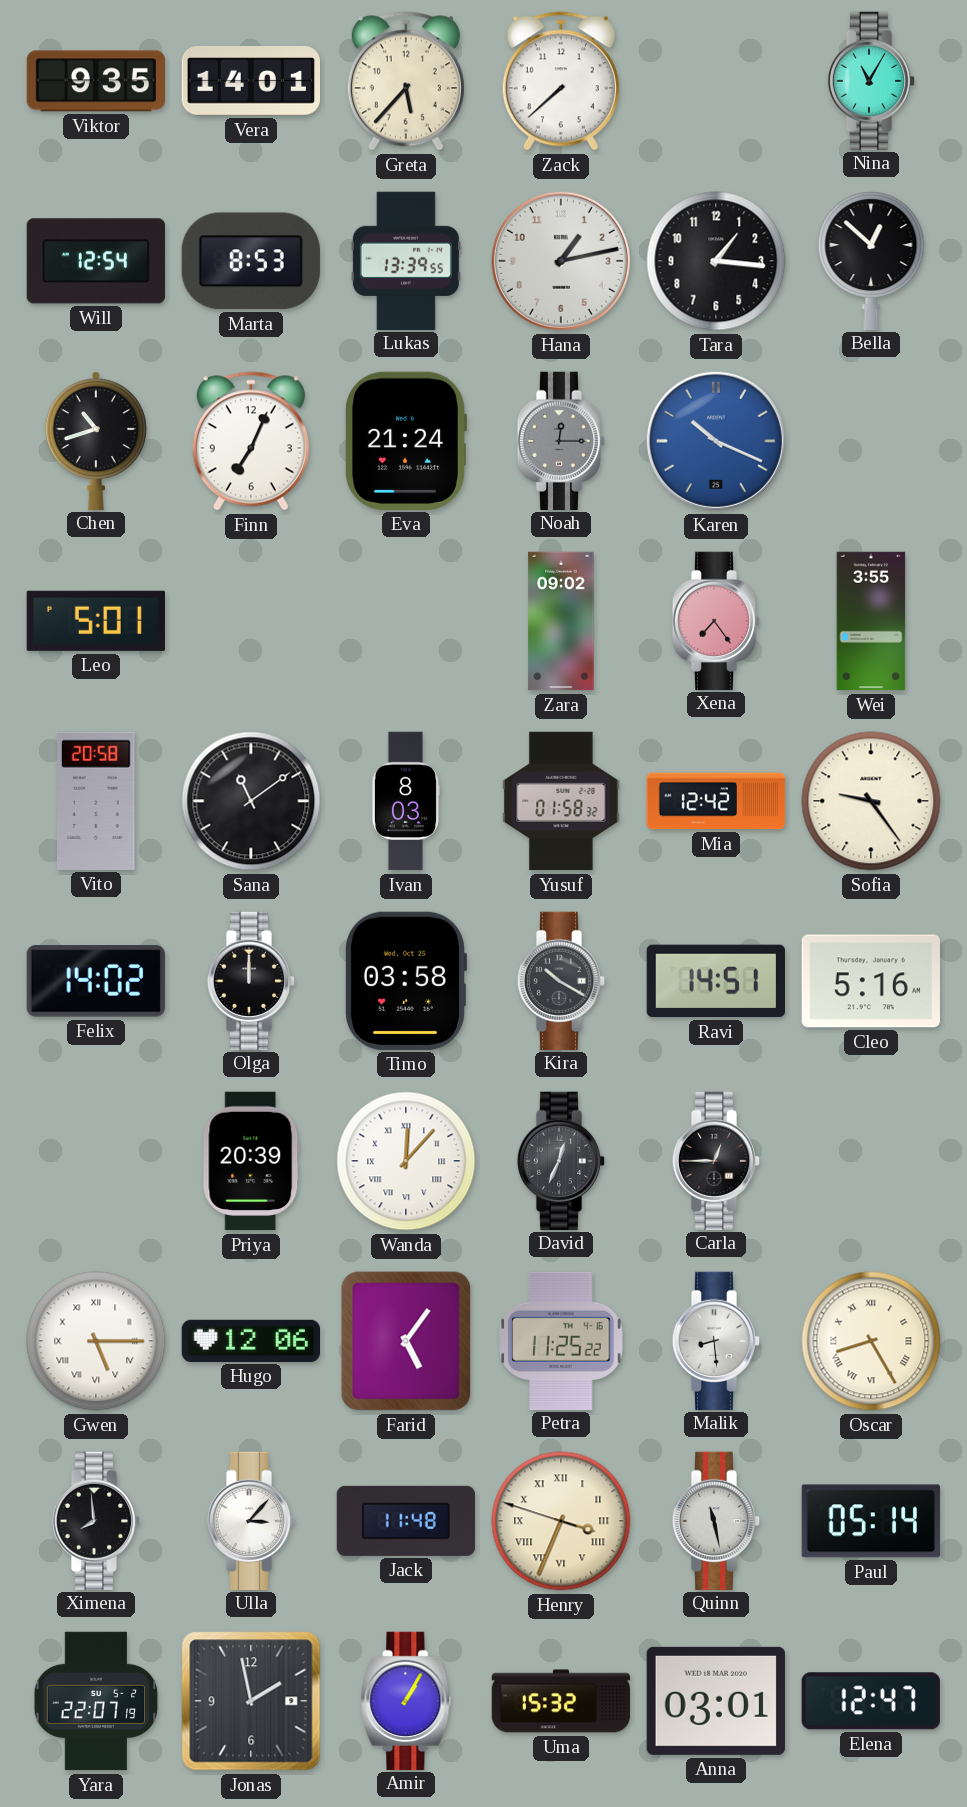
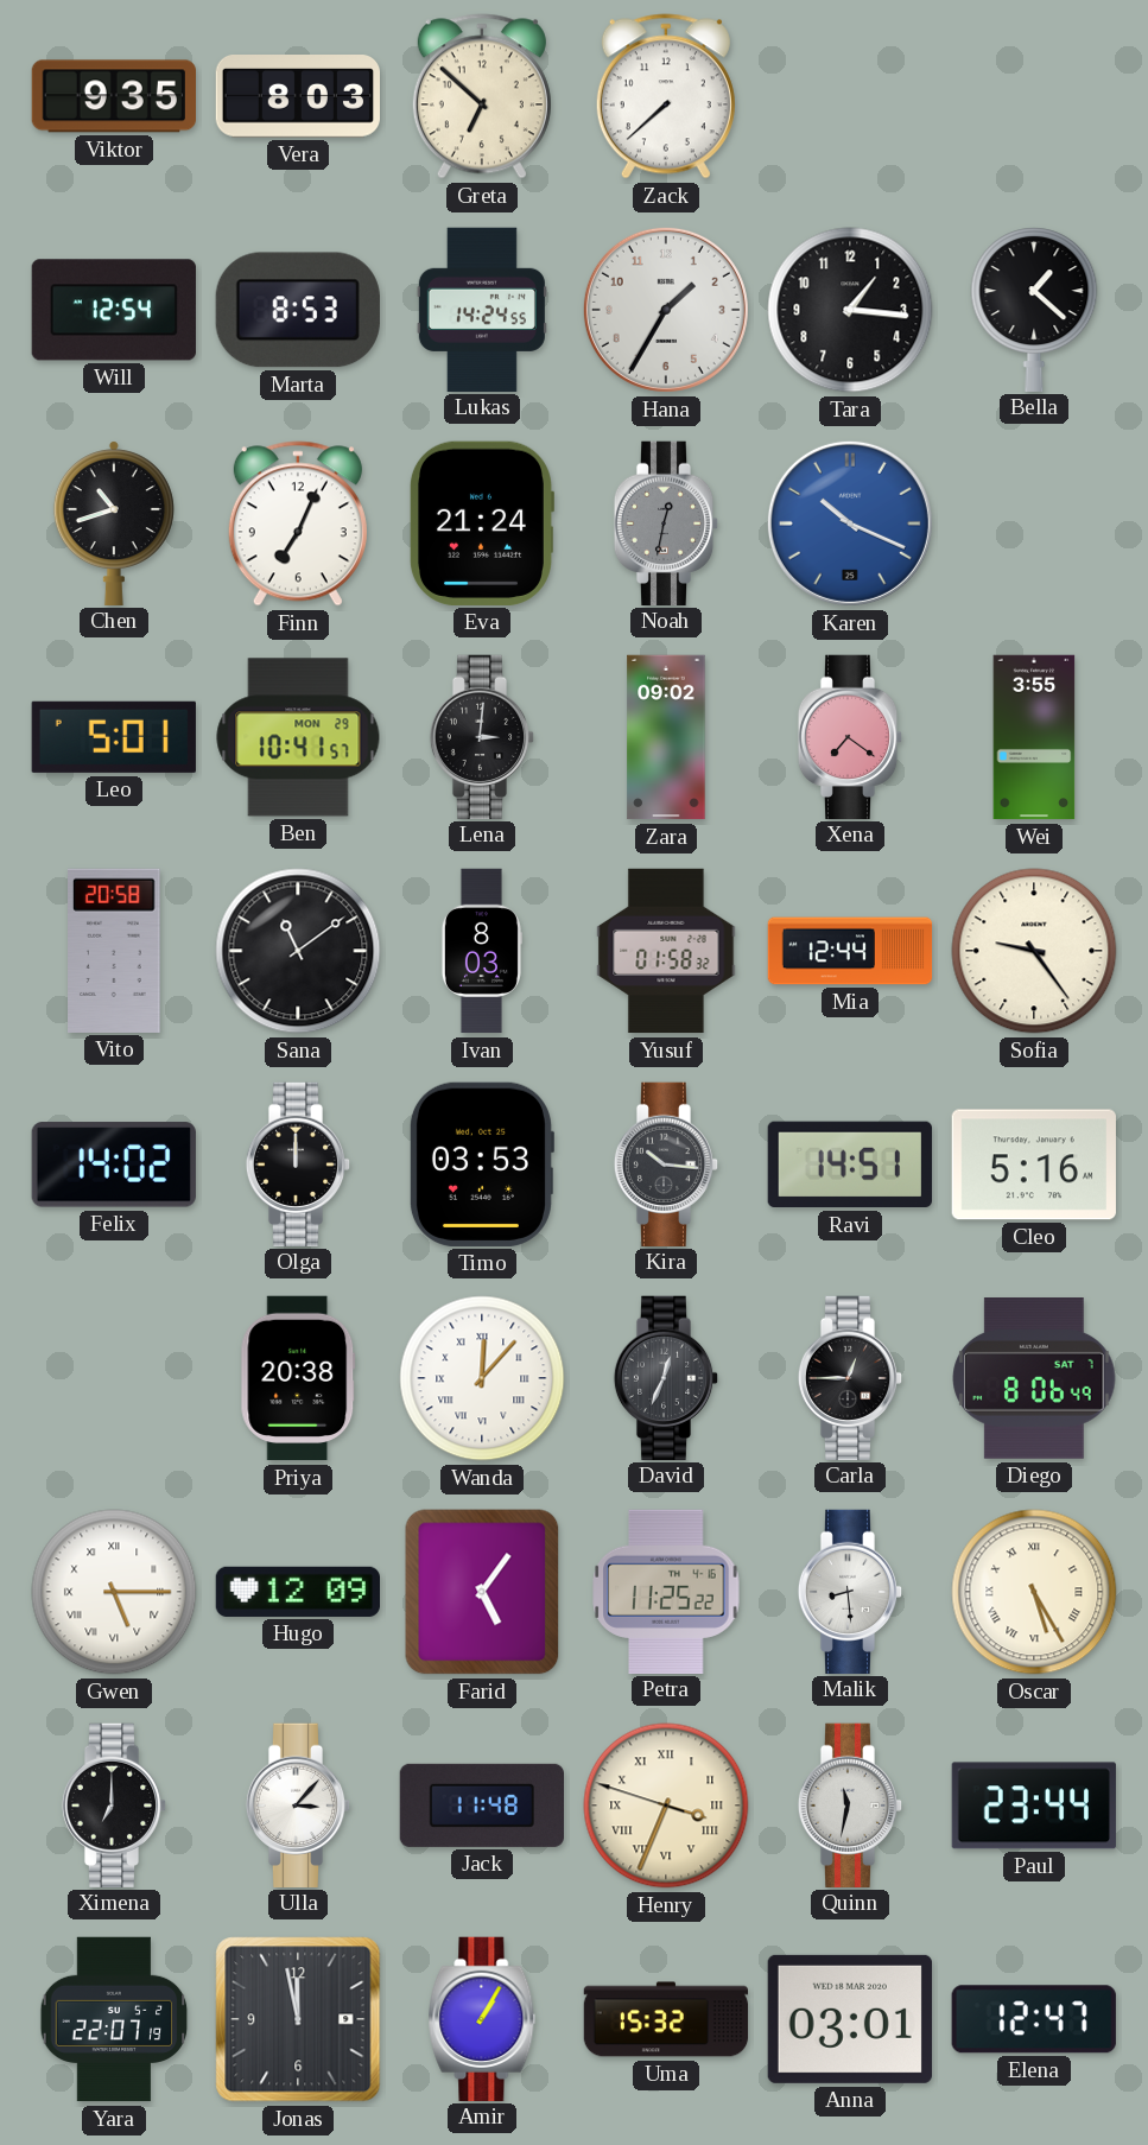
Vera: 14:01 -> 8:03
Greta: 5:37 -> 6:52
Nina: 11:05 -> none
Lukas: 13:39 -> 14:24
Hana: 1:13 -> 1:35
Bella: 12:52 -> 1:22
Noah: 12:15 -> 12:32
Ben: none -> 10:41
Lena: none -> 3:01
Xena: 7:24 -> 7:21
Mia: 12:42 -> 12:44
Timo: 03:58 -> 03:53
Kira: 10:20 -> 10:16
Priya: 20:39 -> 20:38
Diego: none -> 8:06
Hugo: 12:06 -> 12:09
Oscar: 8:25 -> 5:25
Ximena: 7:59 -> 7:00
Quinn: 11:28 -> 11:32
Paul: 05:14 -> 23:44
Jonas: 1:58 -> 11:58
